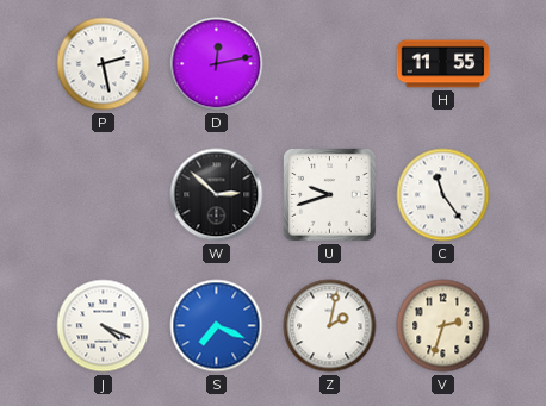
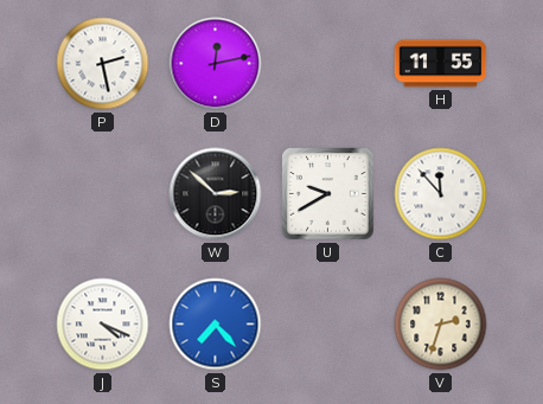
U: 9:42 -> 9:40
C: 11:24 -> 11:53
S: 7:19 -> 7:23
Z: 2:02 -> none
